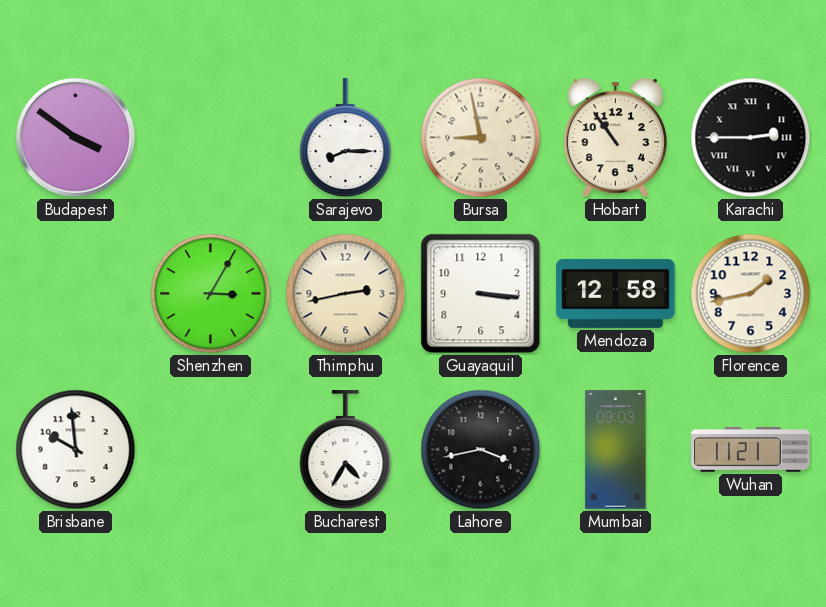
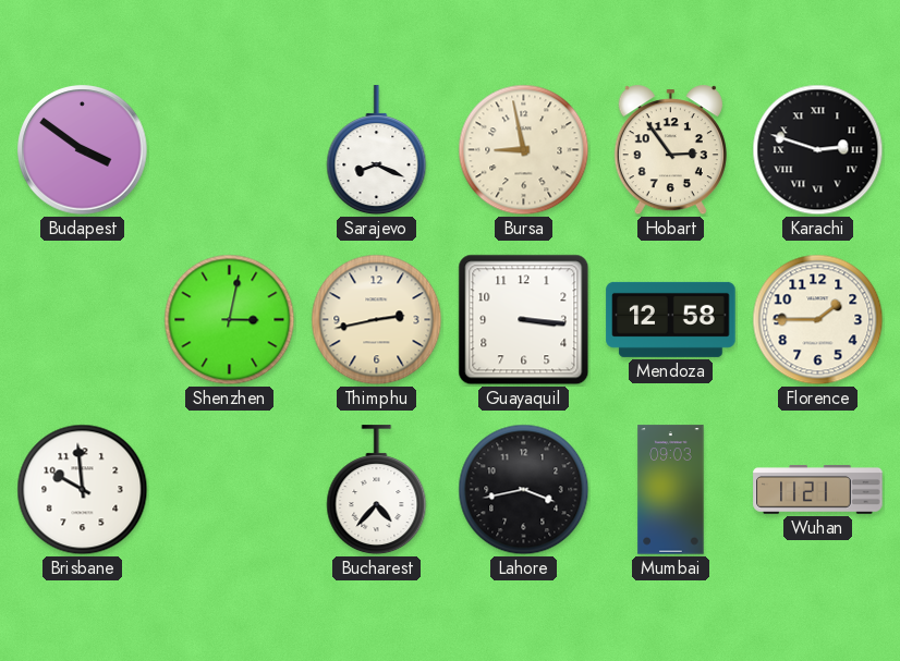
Sarajevo: 8:15 -> 8:19
Hobart: 10:54 -> 2:54
Karachi: 2:45 -> 2:48
Shenzhen: 3:05 -> 3:02
Florence: 1:43 -> 1:45
Bucharest: 4:35 -> 4:37
